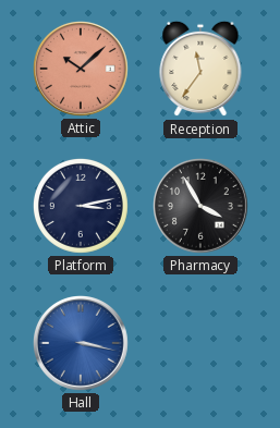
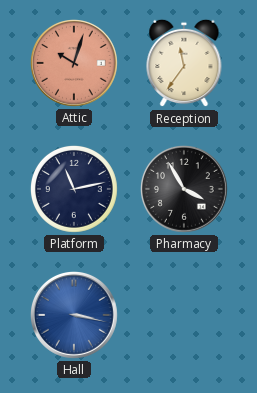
Attic: 10:08 -> 10:03
Platform: 3:13 -> 11:13
